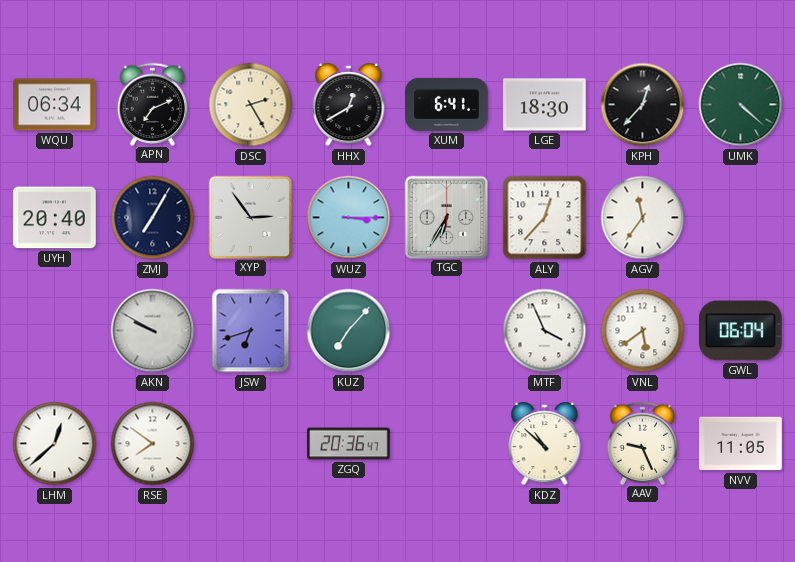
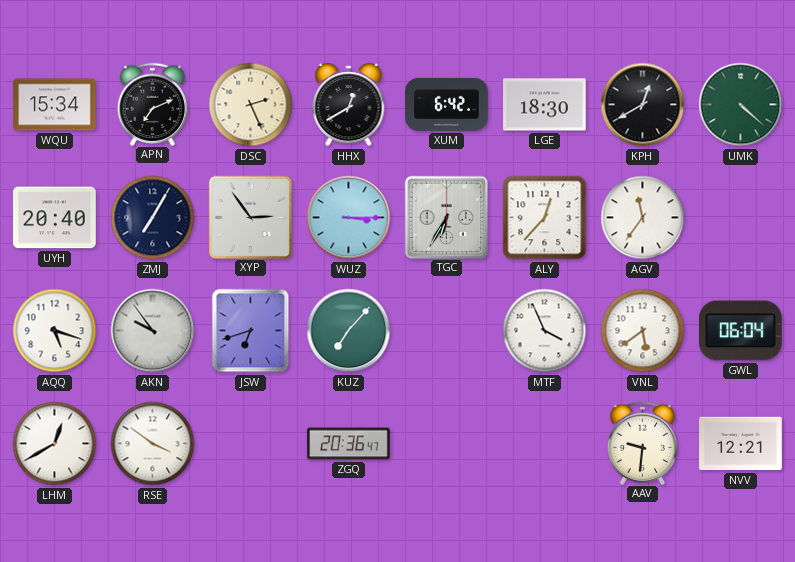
WQU: 06:34 -> 15:34
DSC: 2:25 -> 2:26
XUM: 6:41 -> 6:42
KPH: 12:37 -> 12:40
AQQ: none -> 5:18
AKN: 9:50 -> 9:54
LHM: 12:38 -> 12:40
RSE: 7:51 -> 3:51
KDZ: 10:52 -> none
AAV: 9:26 -> 9:31
NVV: 11:05 -> 12:21
